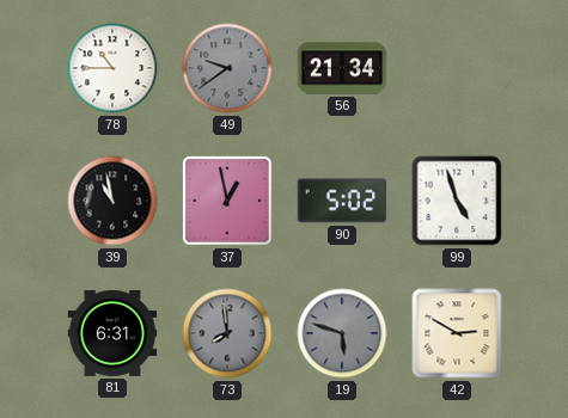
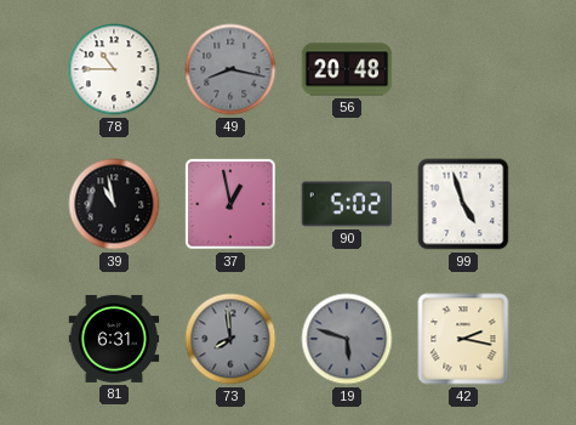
49: 9:39 -> 8:17
56: 21:34 -> 20:48
42: 2:50 -> 2:17
